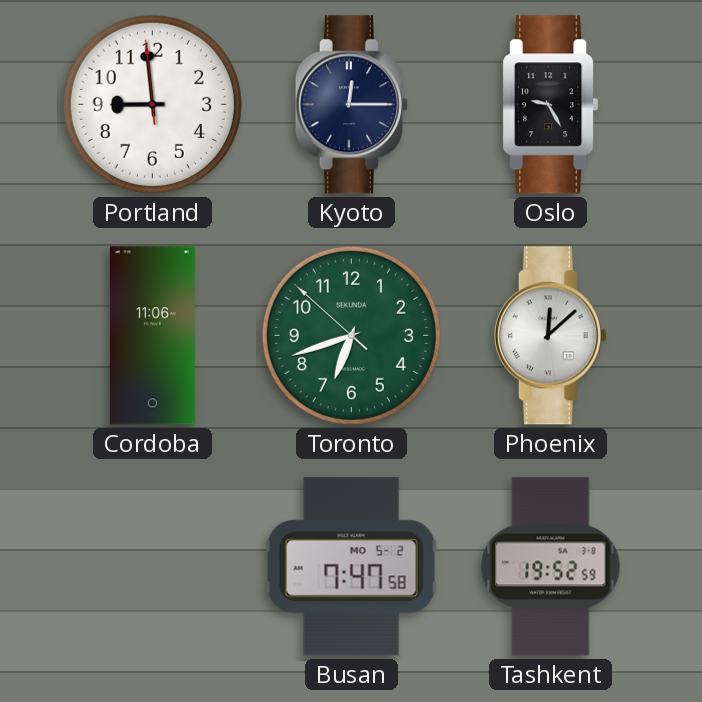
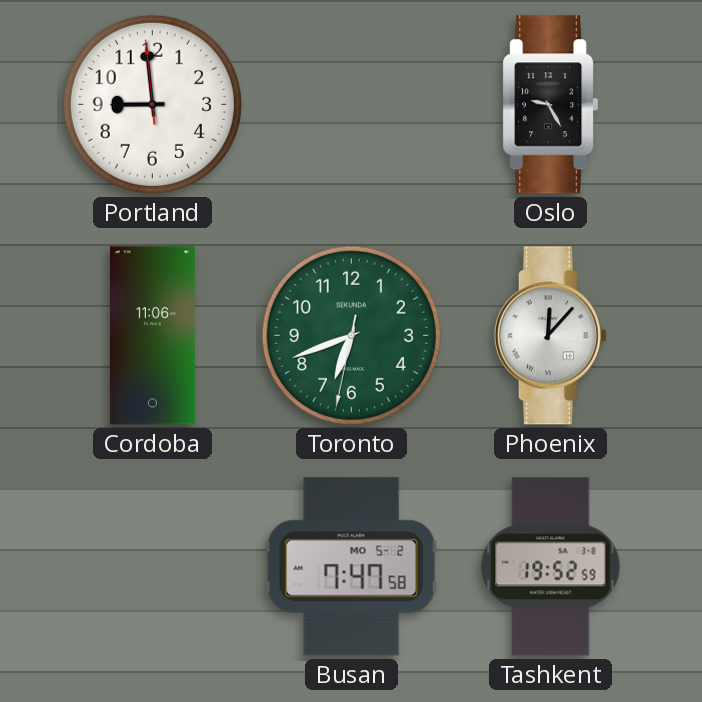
Kyoto: 12:15 -> none
Toronto: 6:41:52 -> 6:41:32
Phoenix: 12:08 -> 12:07
